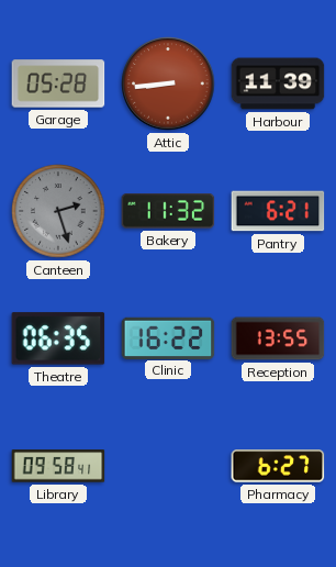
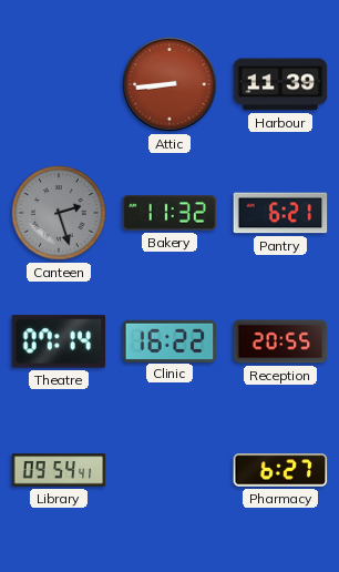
Garage: 05:28 -> none
Theatre: 06:35 -> 07:14
Reception: 13:55 -> 20:55
Library: 09:58 -> 09:54
